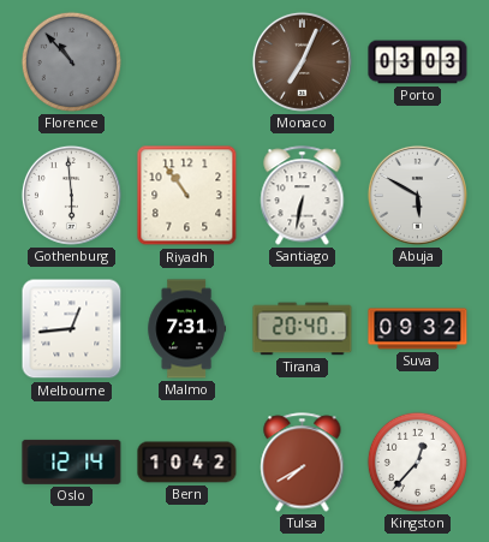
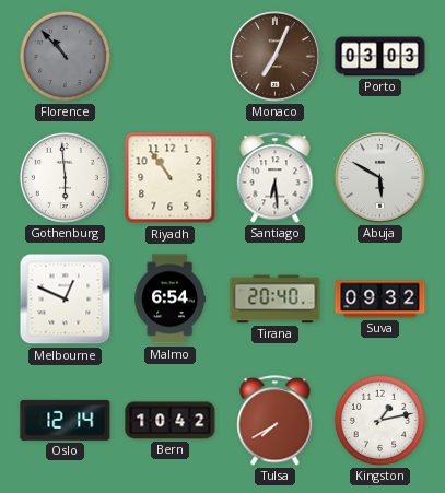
Santiago: 6:32 -> 6:29
Melbourne: 12:44 -> 12:49
Malmo: 7:31 -> 6:54
Kingston: 12:37 -> 1:13
